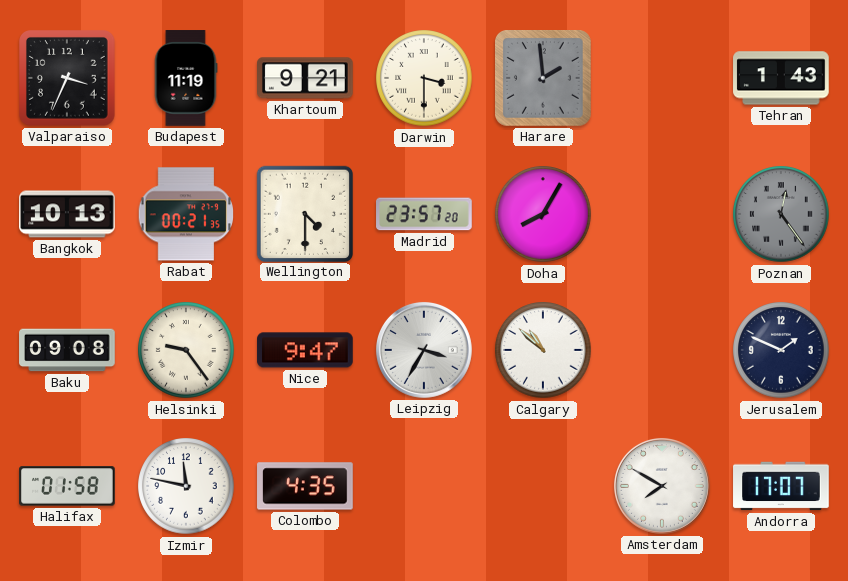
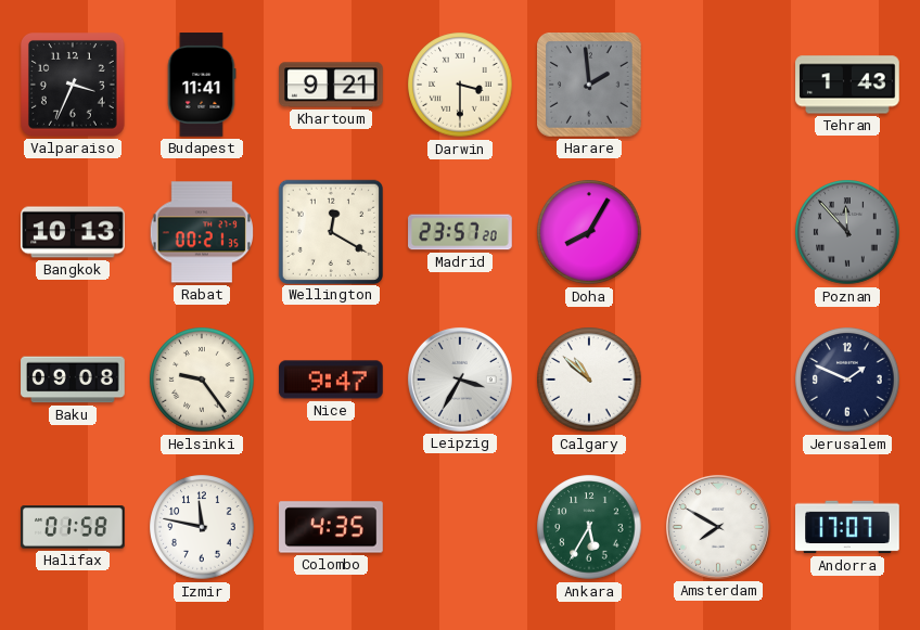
Budapest: 11:19 -> 11:41
Wellington: 4:30 -> 12:20
Poznan: 12:24 -> 11:53
Ankara: none -> 5:35
